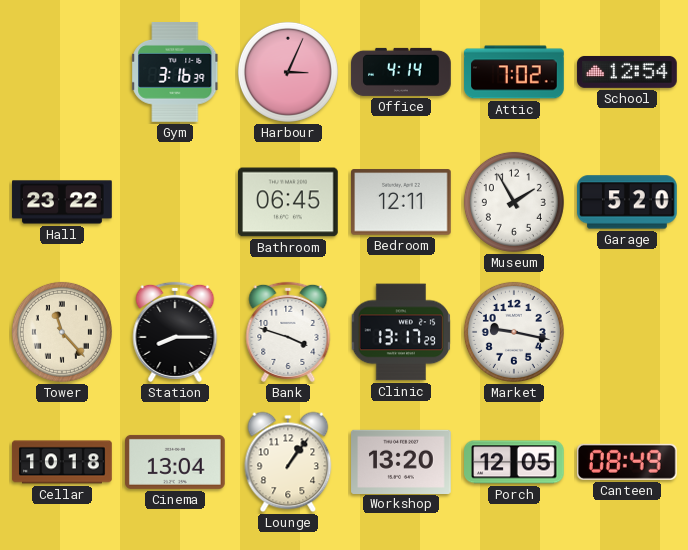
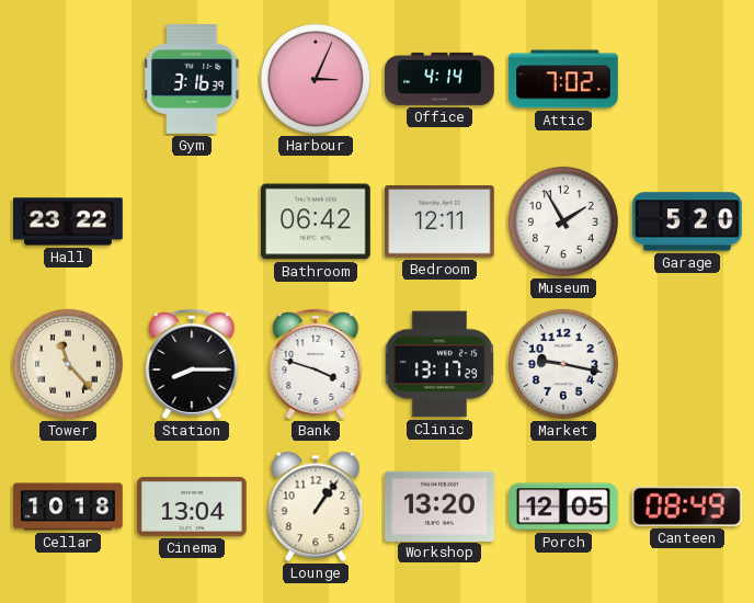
School: 12:54 -> none
Bathroom: 06:45 -> 06:42
